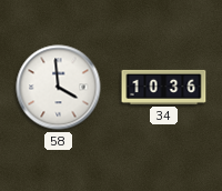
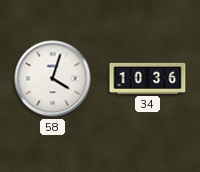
58: 3:59 -> 4:03
